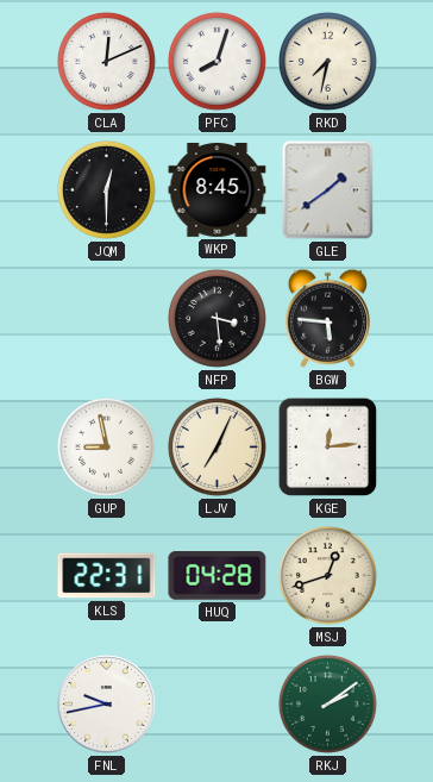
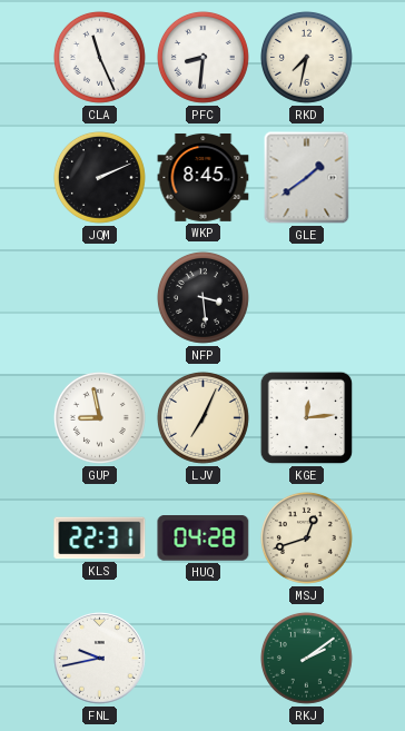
CLA: 12:11 -> 11:26
PFC: 8:03 -> 8:31
JQM: 12:30 -> 2:11
BGW: 5:46 -> none
